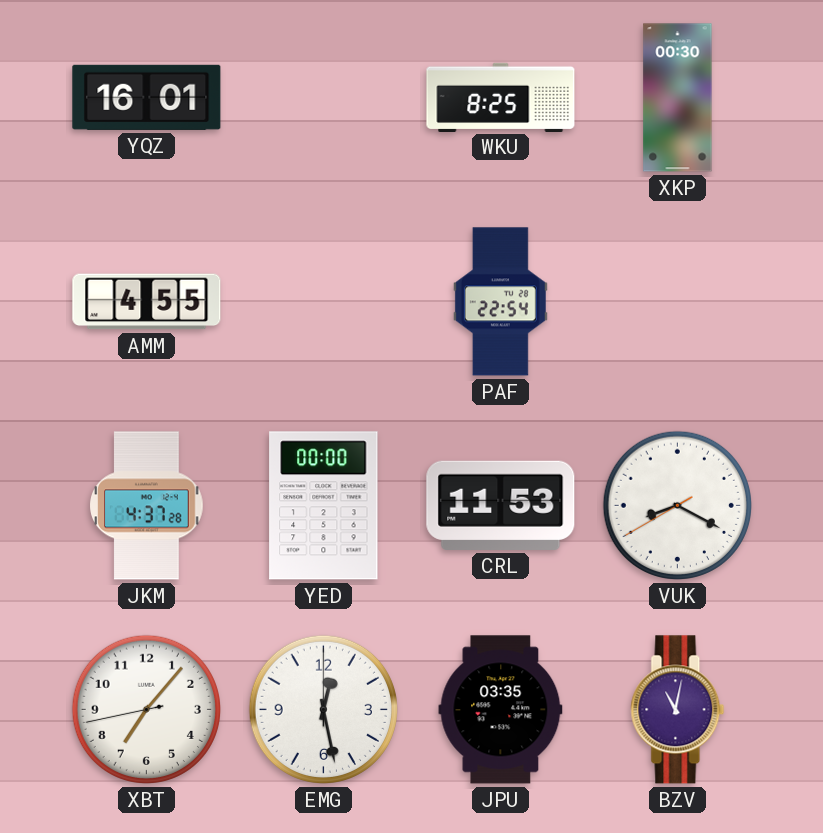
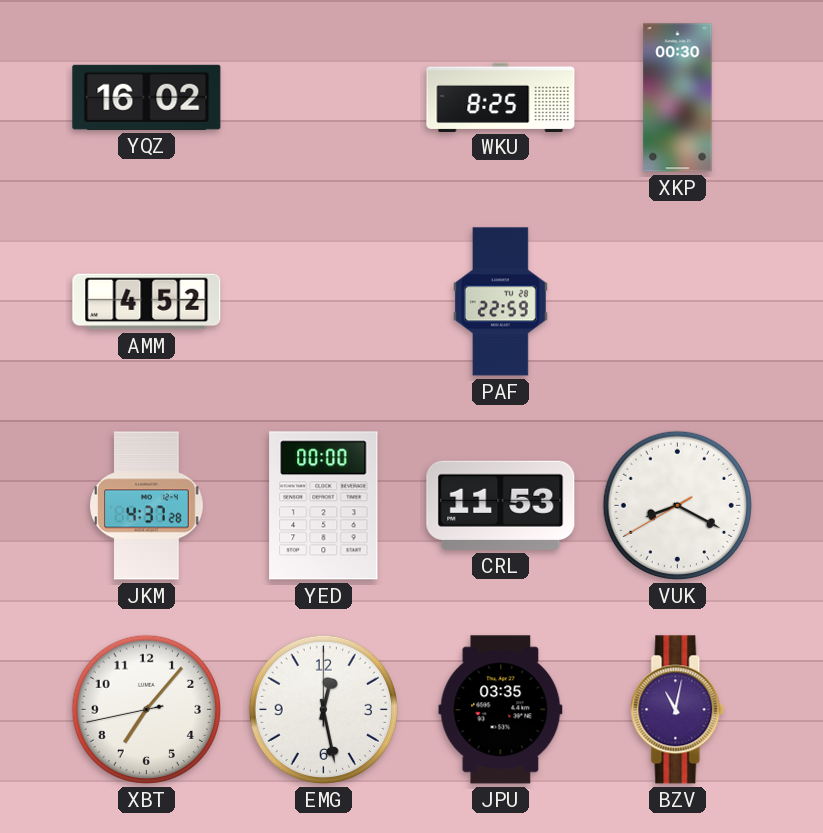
YQZ: 16:01 -> 16:02
AMM: 4:55 -> 4:52
PAF: 22:54 -> 22:59
